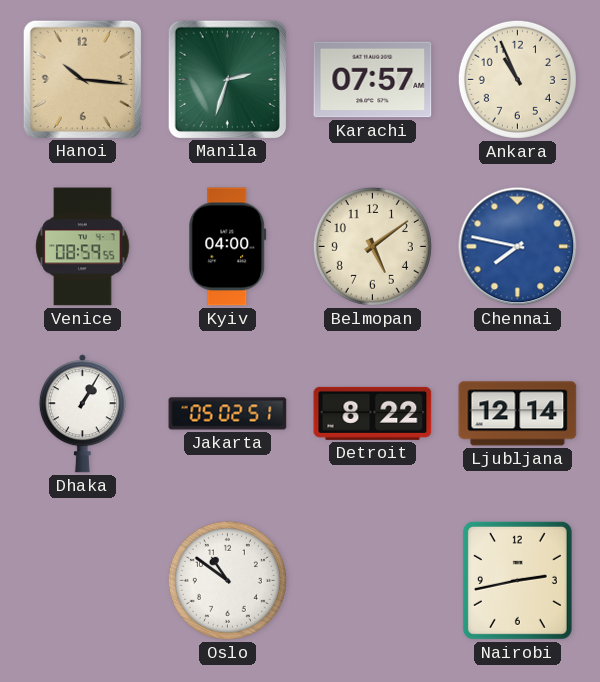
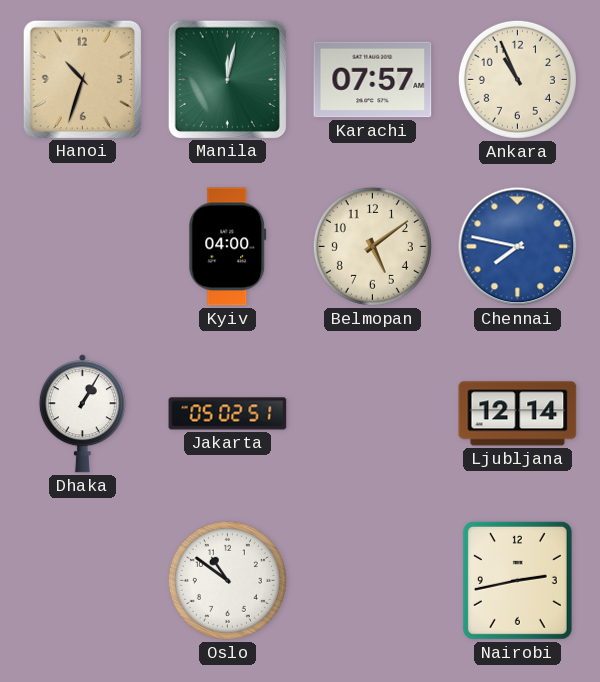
Hanoi: 10:16 -> 10:33
Manila: 2:33 -> 12:02
Venice: 08:59 -> none
Detroit: 8:22 -> none
